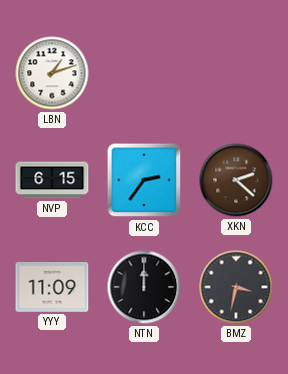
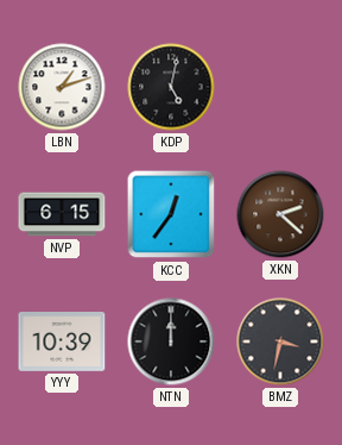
KDP: none -> 5:02
KCC: 2:36 -> 12:36
YYY: 11:09 -> 10:39
